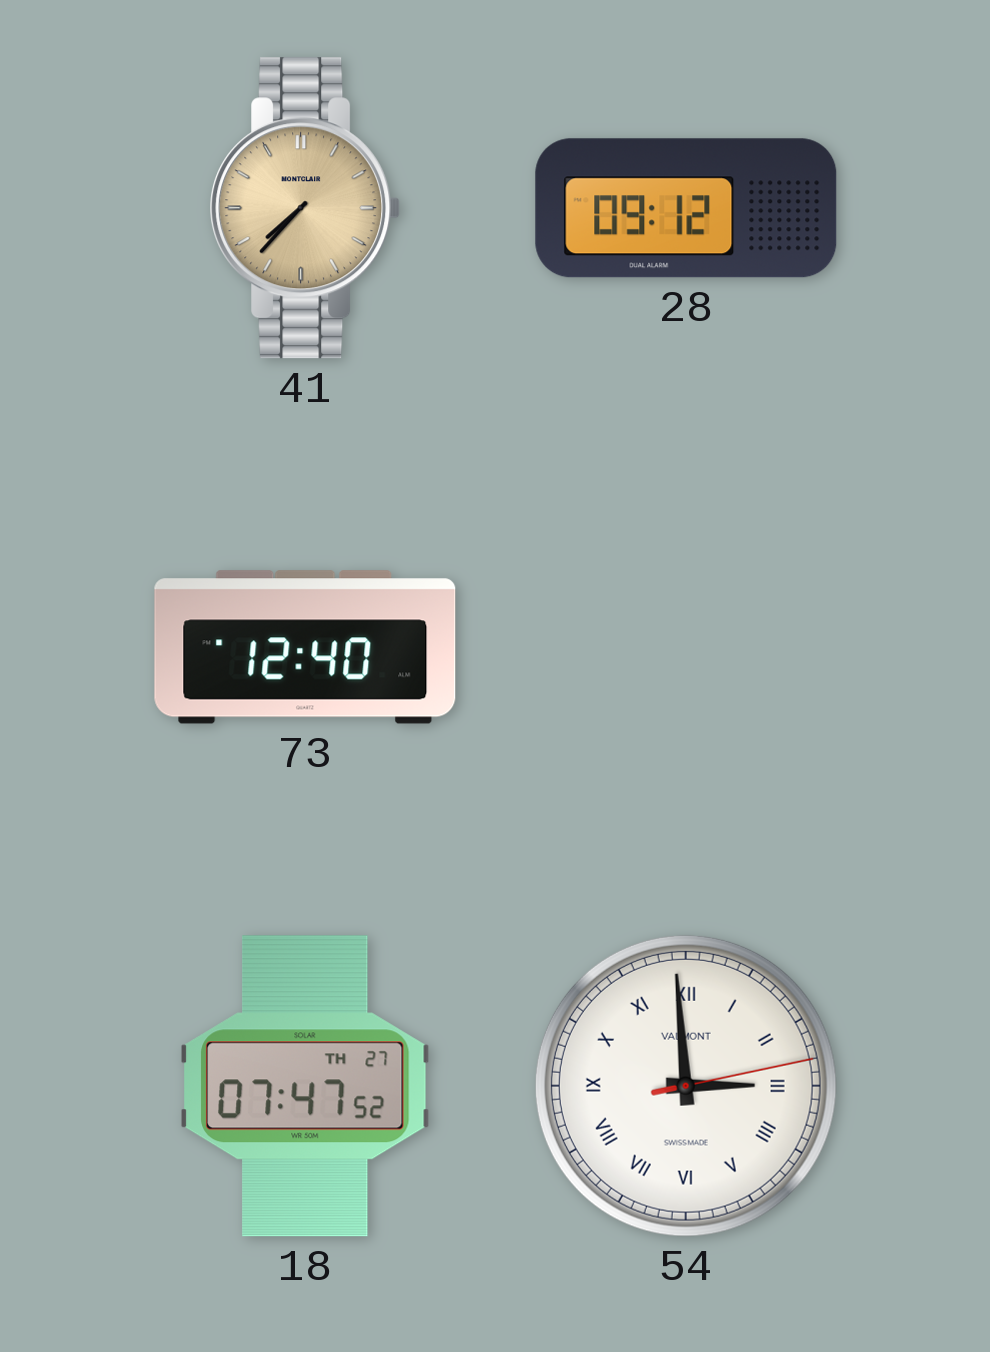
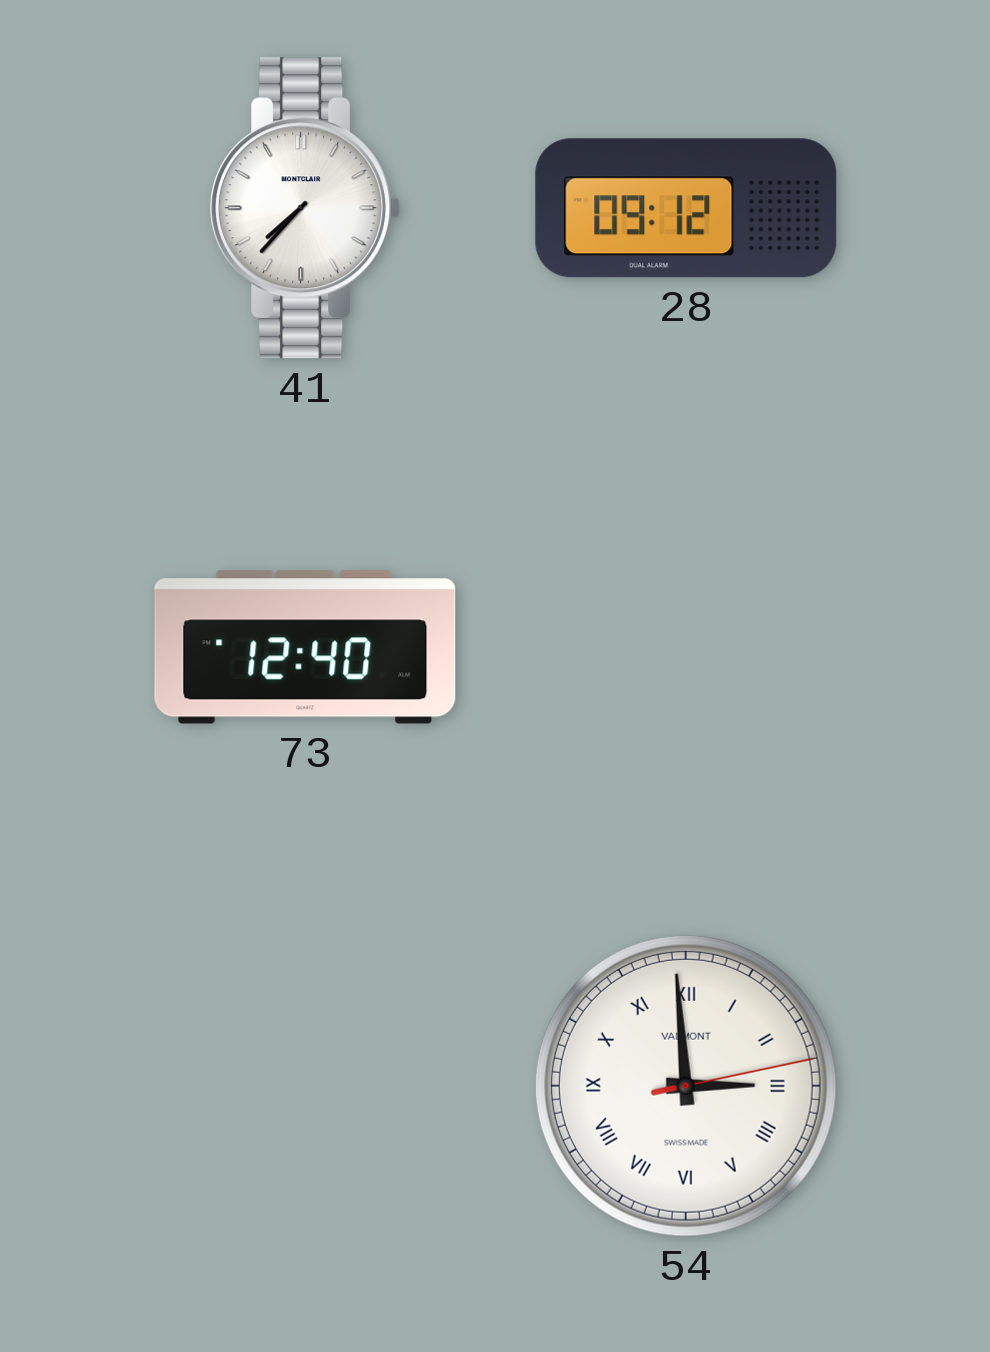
41 dial: champagne -> white
18: 07:47 -> none
